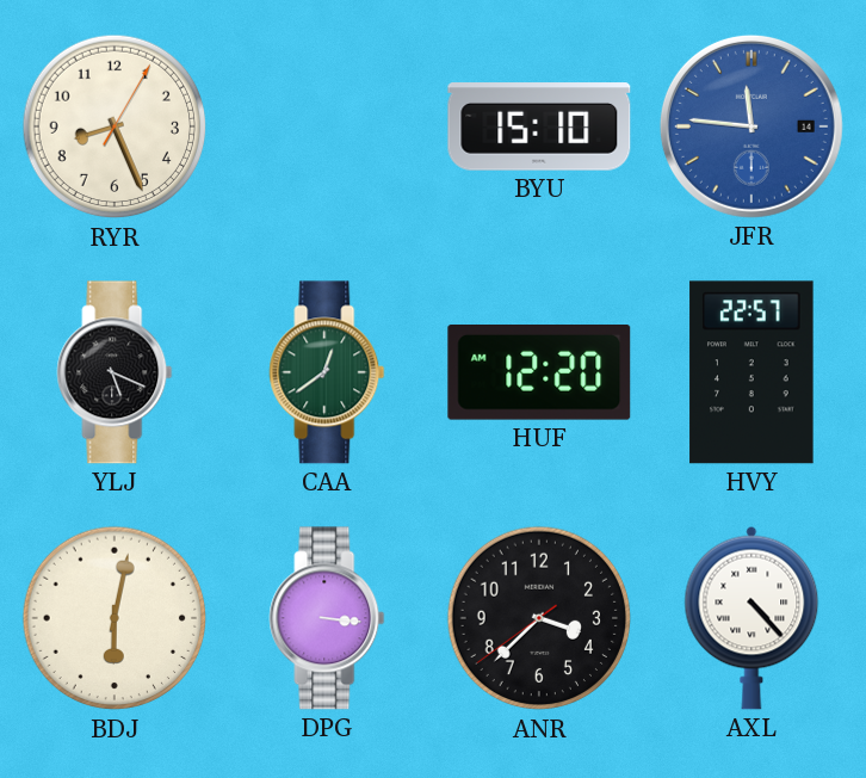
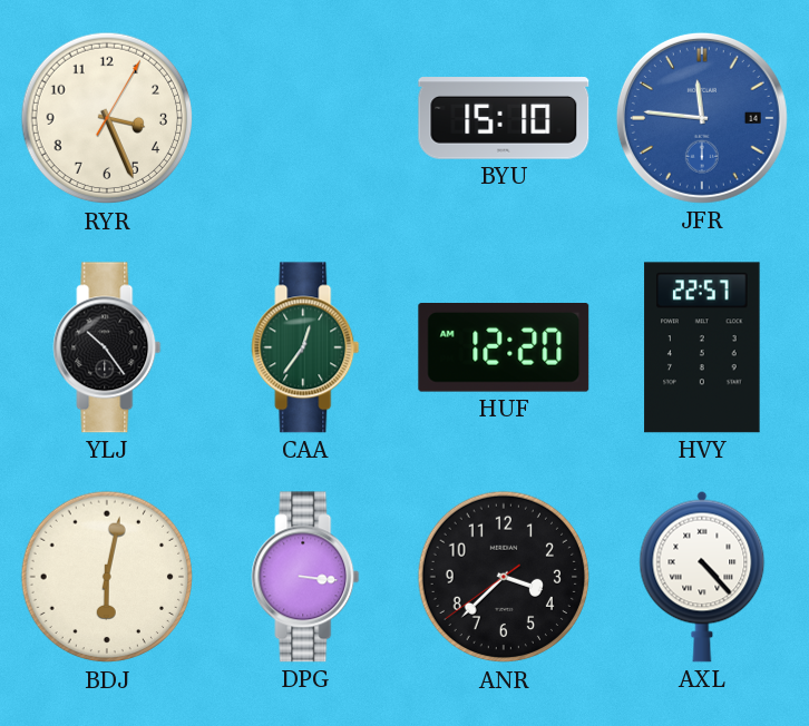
RYR: 8:26 -> 3:26
YLJ: 5:19 -> 10:24
CAA: 12:39 -> 12:36
